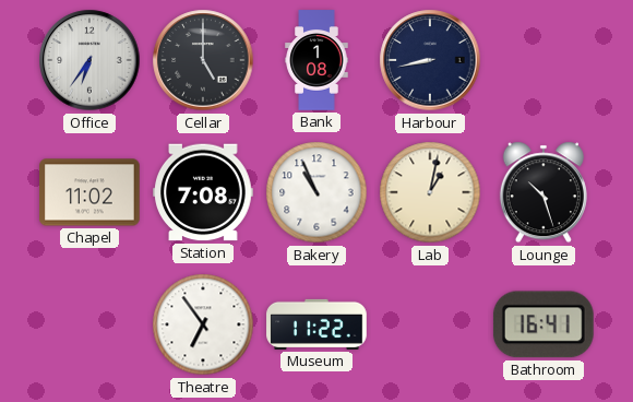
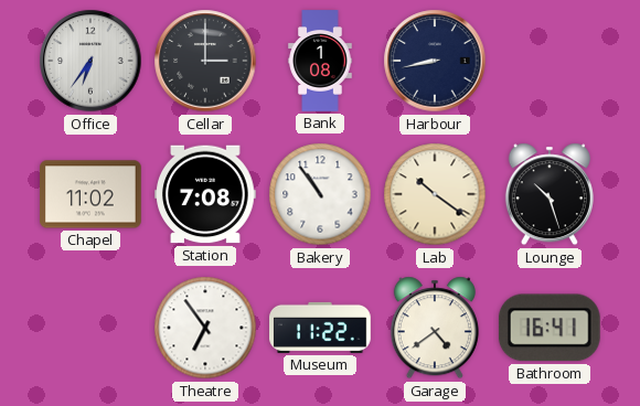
Cellar: 5:00 -> 3:00
Bakery: 10:56 -> 10:54
Lab: 1:02 -> 10:21
Garage: none -> 4:39
